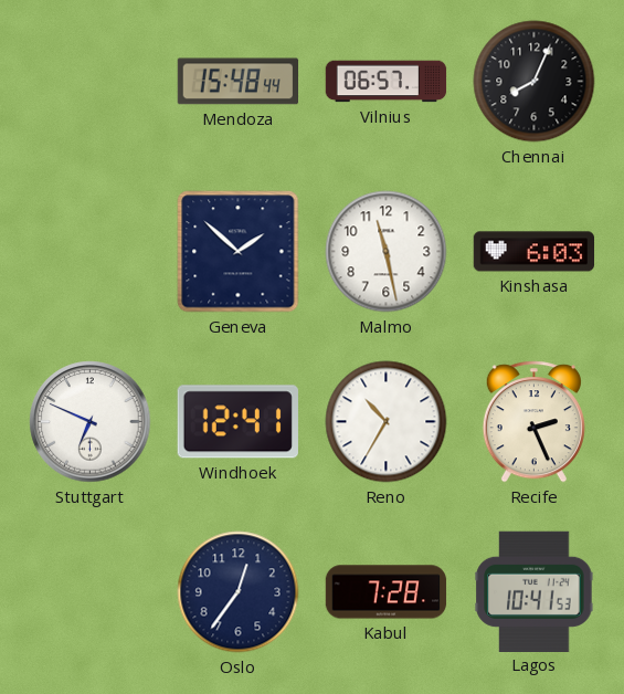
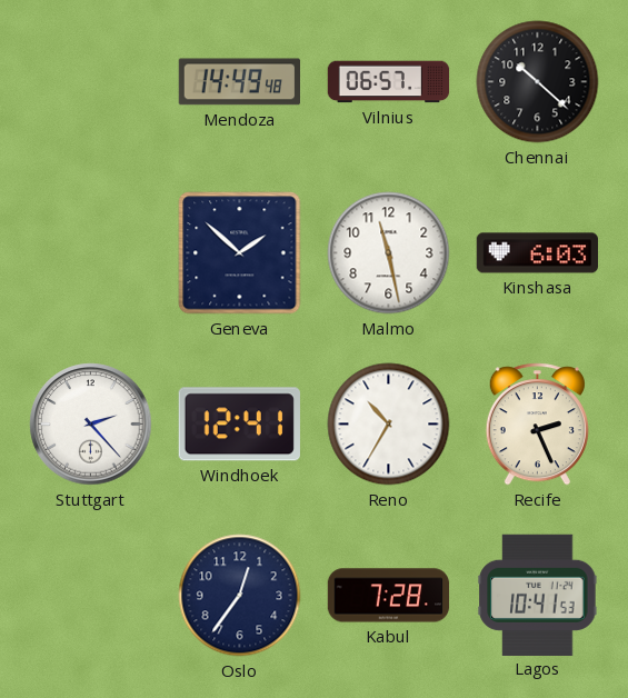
Mendoza: 15:48 -> 14:49
Chennai: 8:04 -> 10:22
Stuttgart: 6:49 -> 2:23
